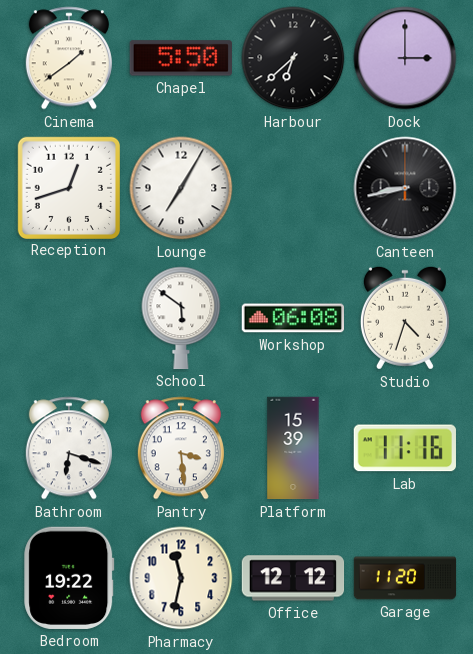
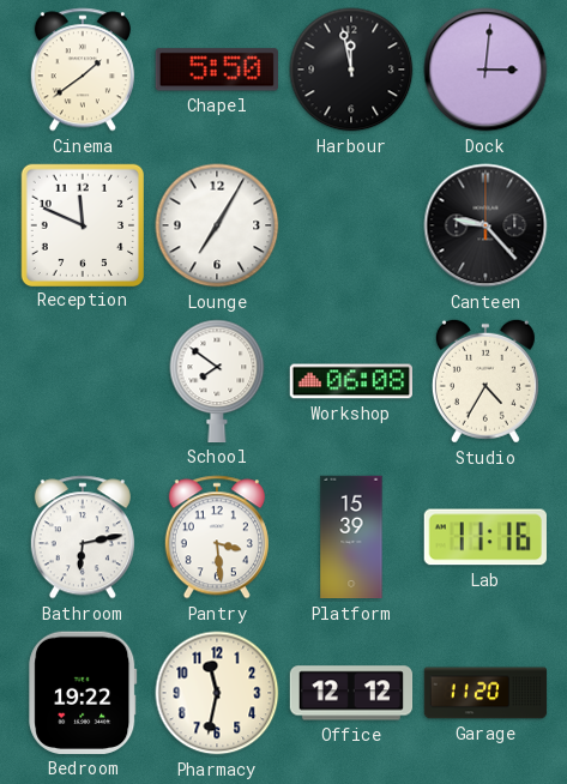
Harbour: 6:38 -> 11:58
Dock: 3:00 -> 3:01
Reception: 12:42 -> 11:49
Canteen: 8:43 -> 9:23
School: 5:51 -> 7:51
Studio: 4:33 -> 4:35
Bathroom: 6:18 -> 6:13
